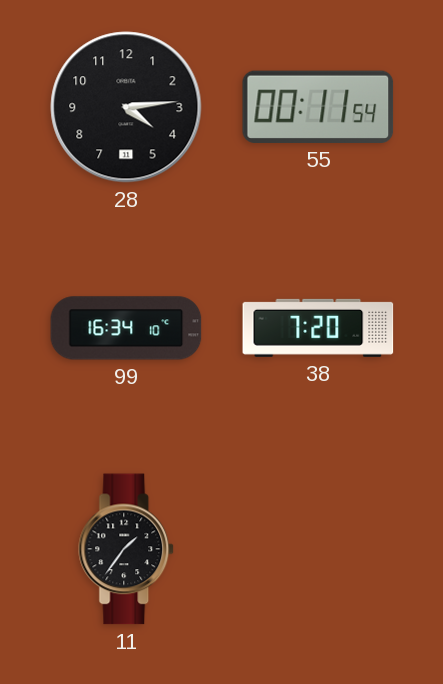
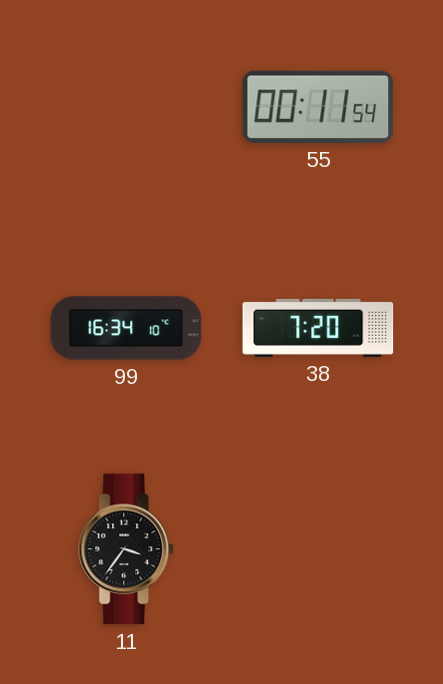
28: 4:14 -> none
11: 1:36 -> 3:36
